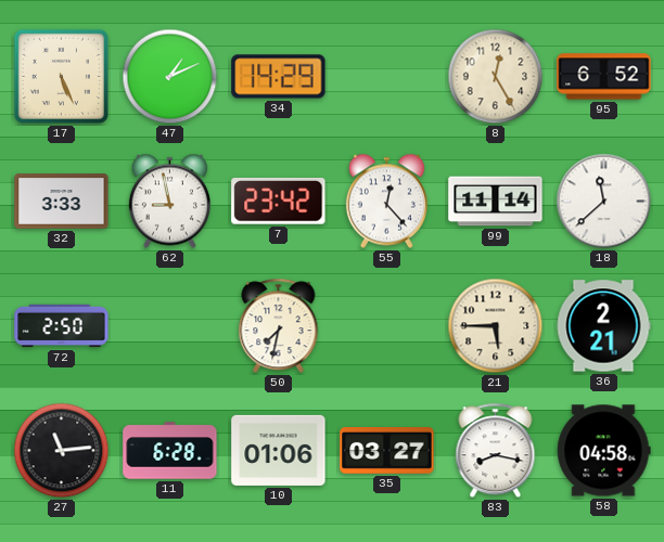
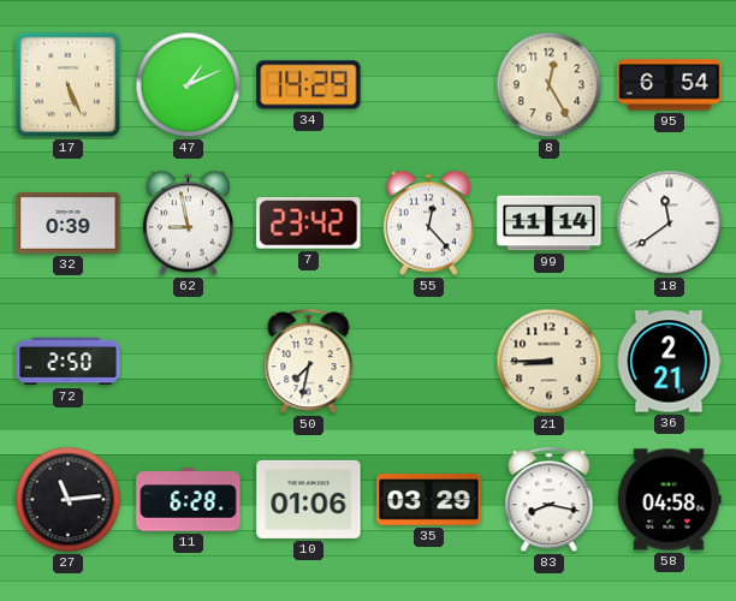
95: 6:52 -> 6:54
32: 3:33 -> 0:39
18: 11:38 -> 11:39
21: 5:45 -> 8:45
35: 03:27 -> 03:29
